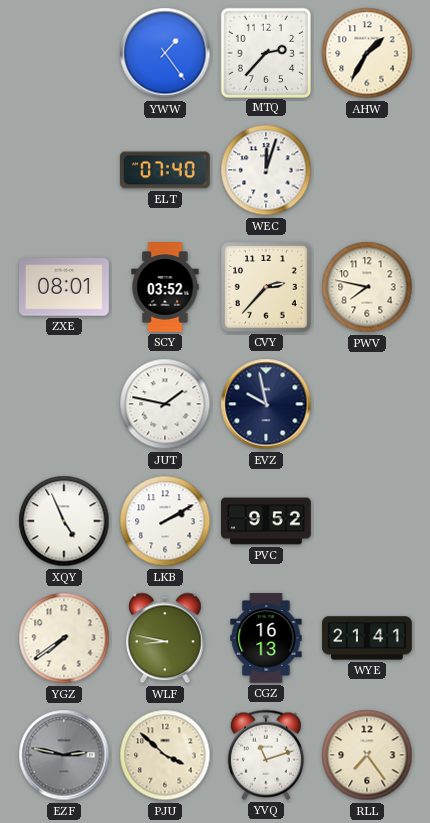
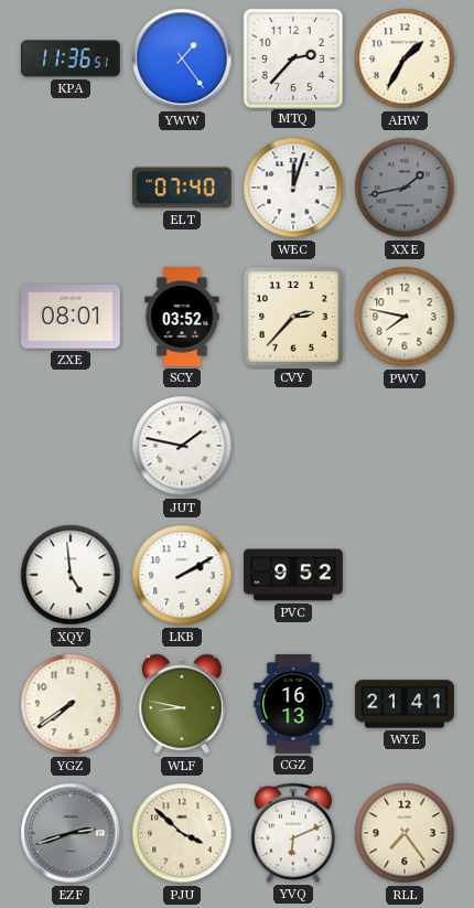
KPA: none -> 11:36
XXE: none -> 1:43
EVZ: 9:58 -> none
XQY: 4:56 -> 4:59
EZF: 2:47 -> 2:42
YVQ: 11:12 -> 6:11
